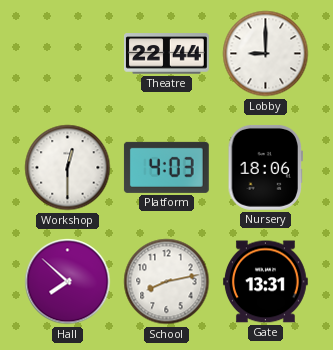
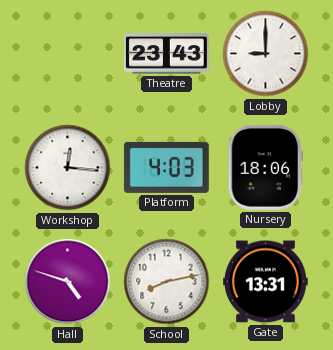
Theatre: 22:44 -> 23:43
Workshop: 12:30 -> 12:16
Hall: 7:52 -> 4:48
